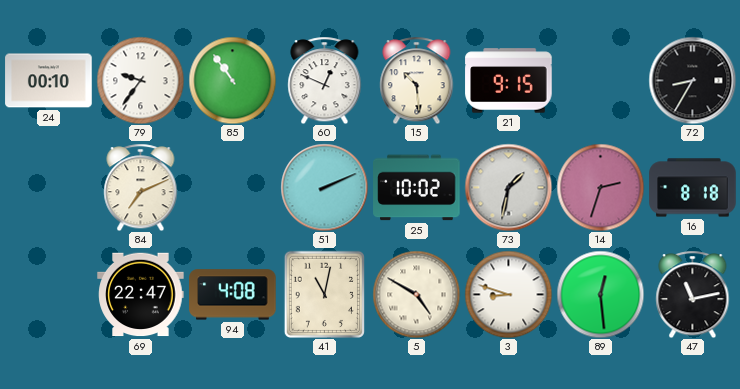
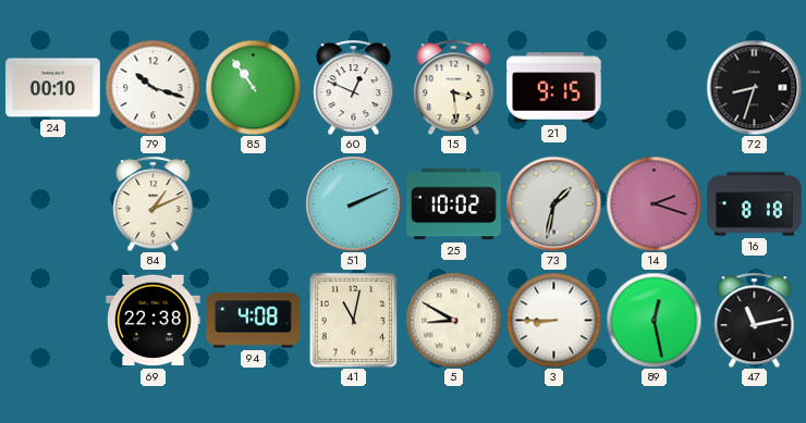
79: 9:36 -> 10:18
15: 10:29 -> 3:29
72: 8:35 -> 8:33
84: 7:11 -> 1:11
14: 2:33 -> 2:18
69: 22:47 -> 22:38
5: 4:50 -> 8:50
3: 8:48 -> 8:45
89: 12:29 -> 12:28
